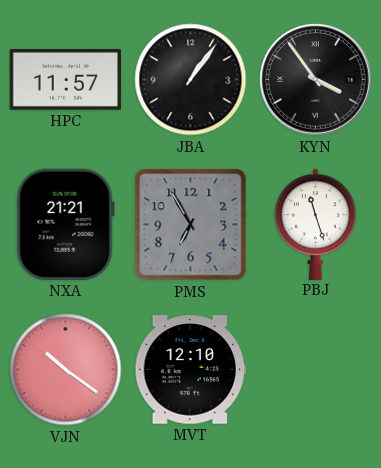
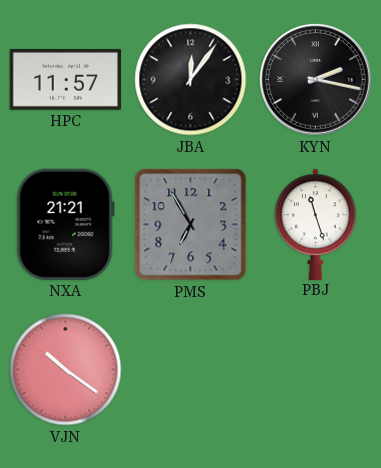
JBA: 1:06 -> 12:06
KYN: 3:54 -> 2:17
MVT: 12:10 -> none
